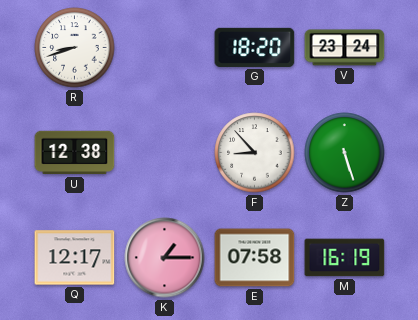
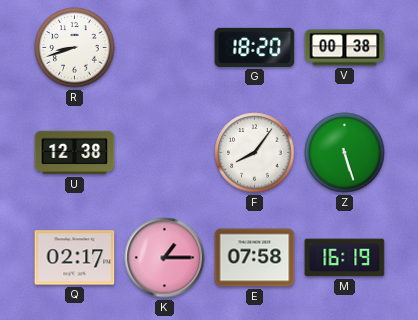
V: 23:24 -> 00:38
F: 8:53 -> 8:06
Q: 12:17 -> 02:17
